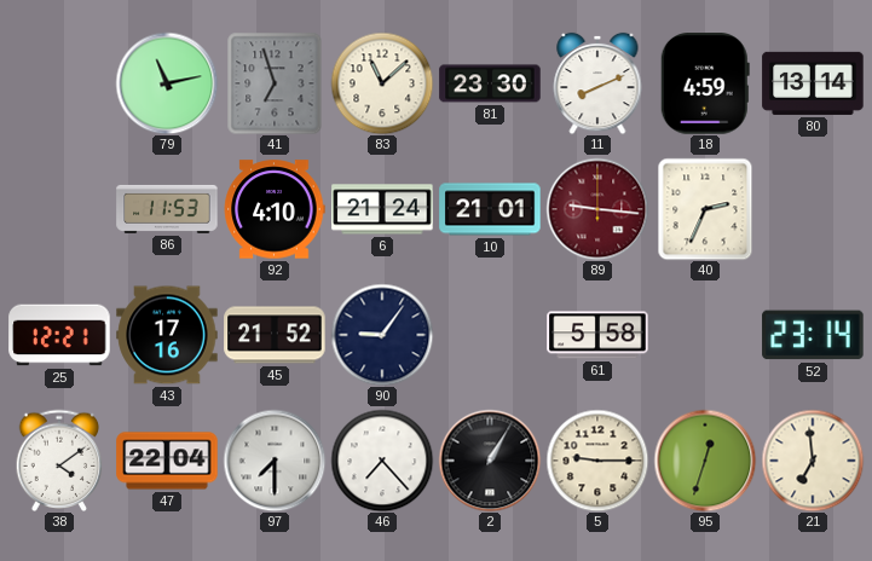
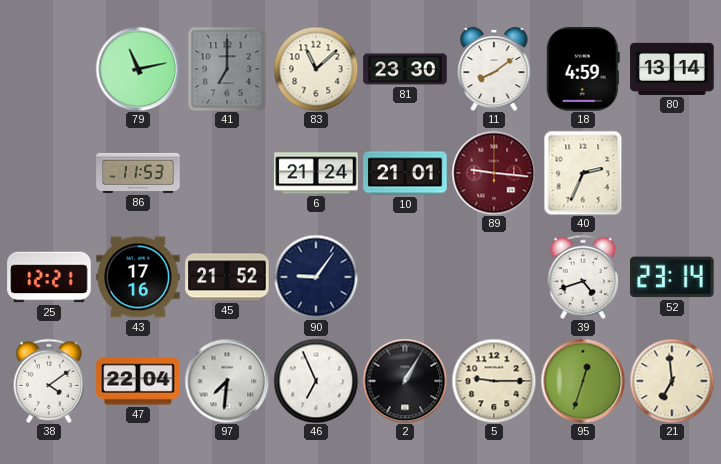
41: 6:57 -> 7:00
11: 8:11 -> 8:09
92: 4:10 -> none
61: 5:58 -> none
39: none -> 4:42
97: 7:30 -> 7:31
46: 7:23 -> 6:56
